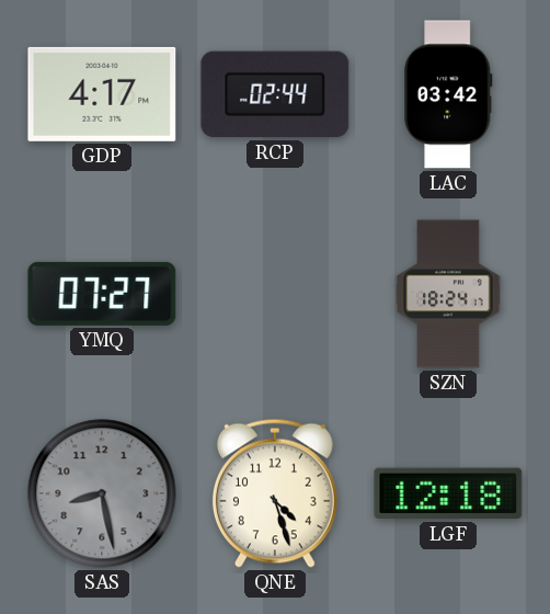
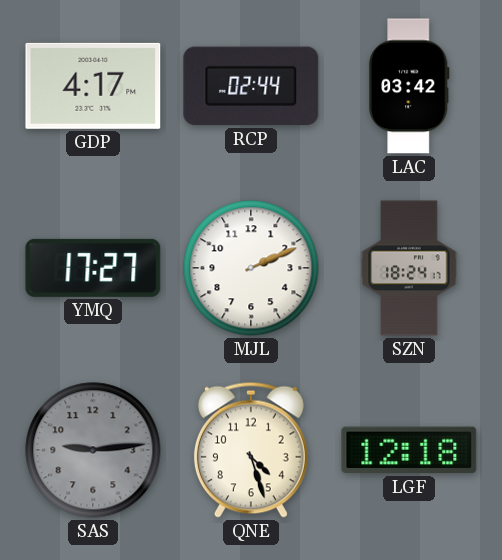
YMQ: 07:27 -> 17:27
MJL: none -> 2:11
SAS: 8:28 -> 9:14
